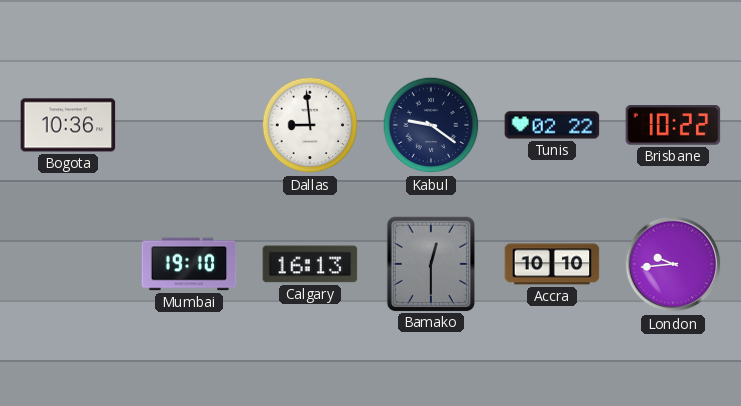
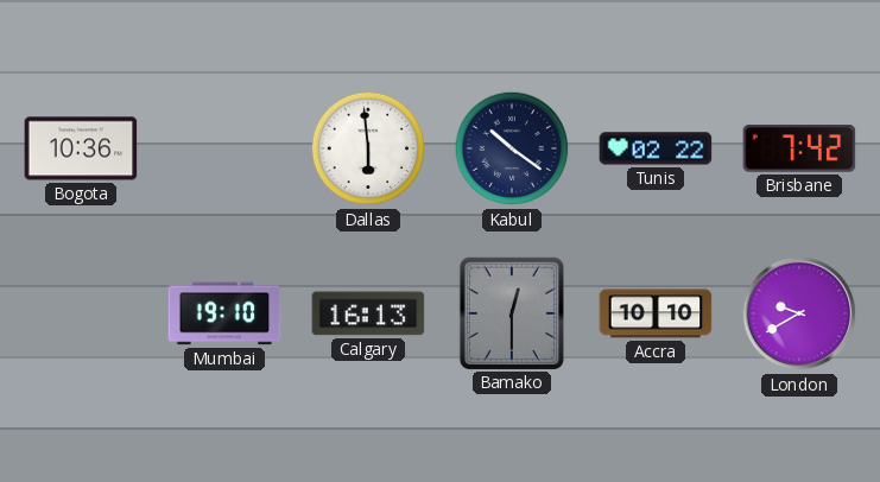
Dallas: 8:59 -> 5:59
Kabul: 9:21 -> 10:21
Brisbane: 10:22 -> 7:42
London: 9:44 -> 9:40
